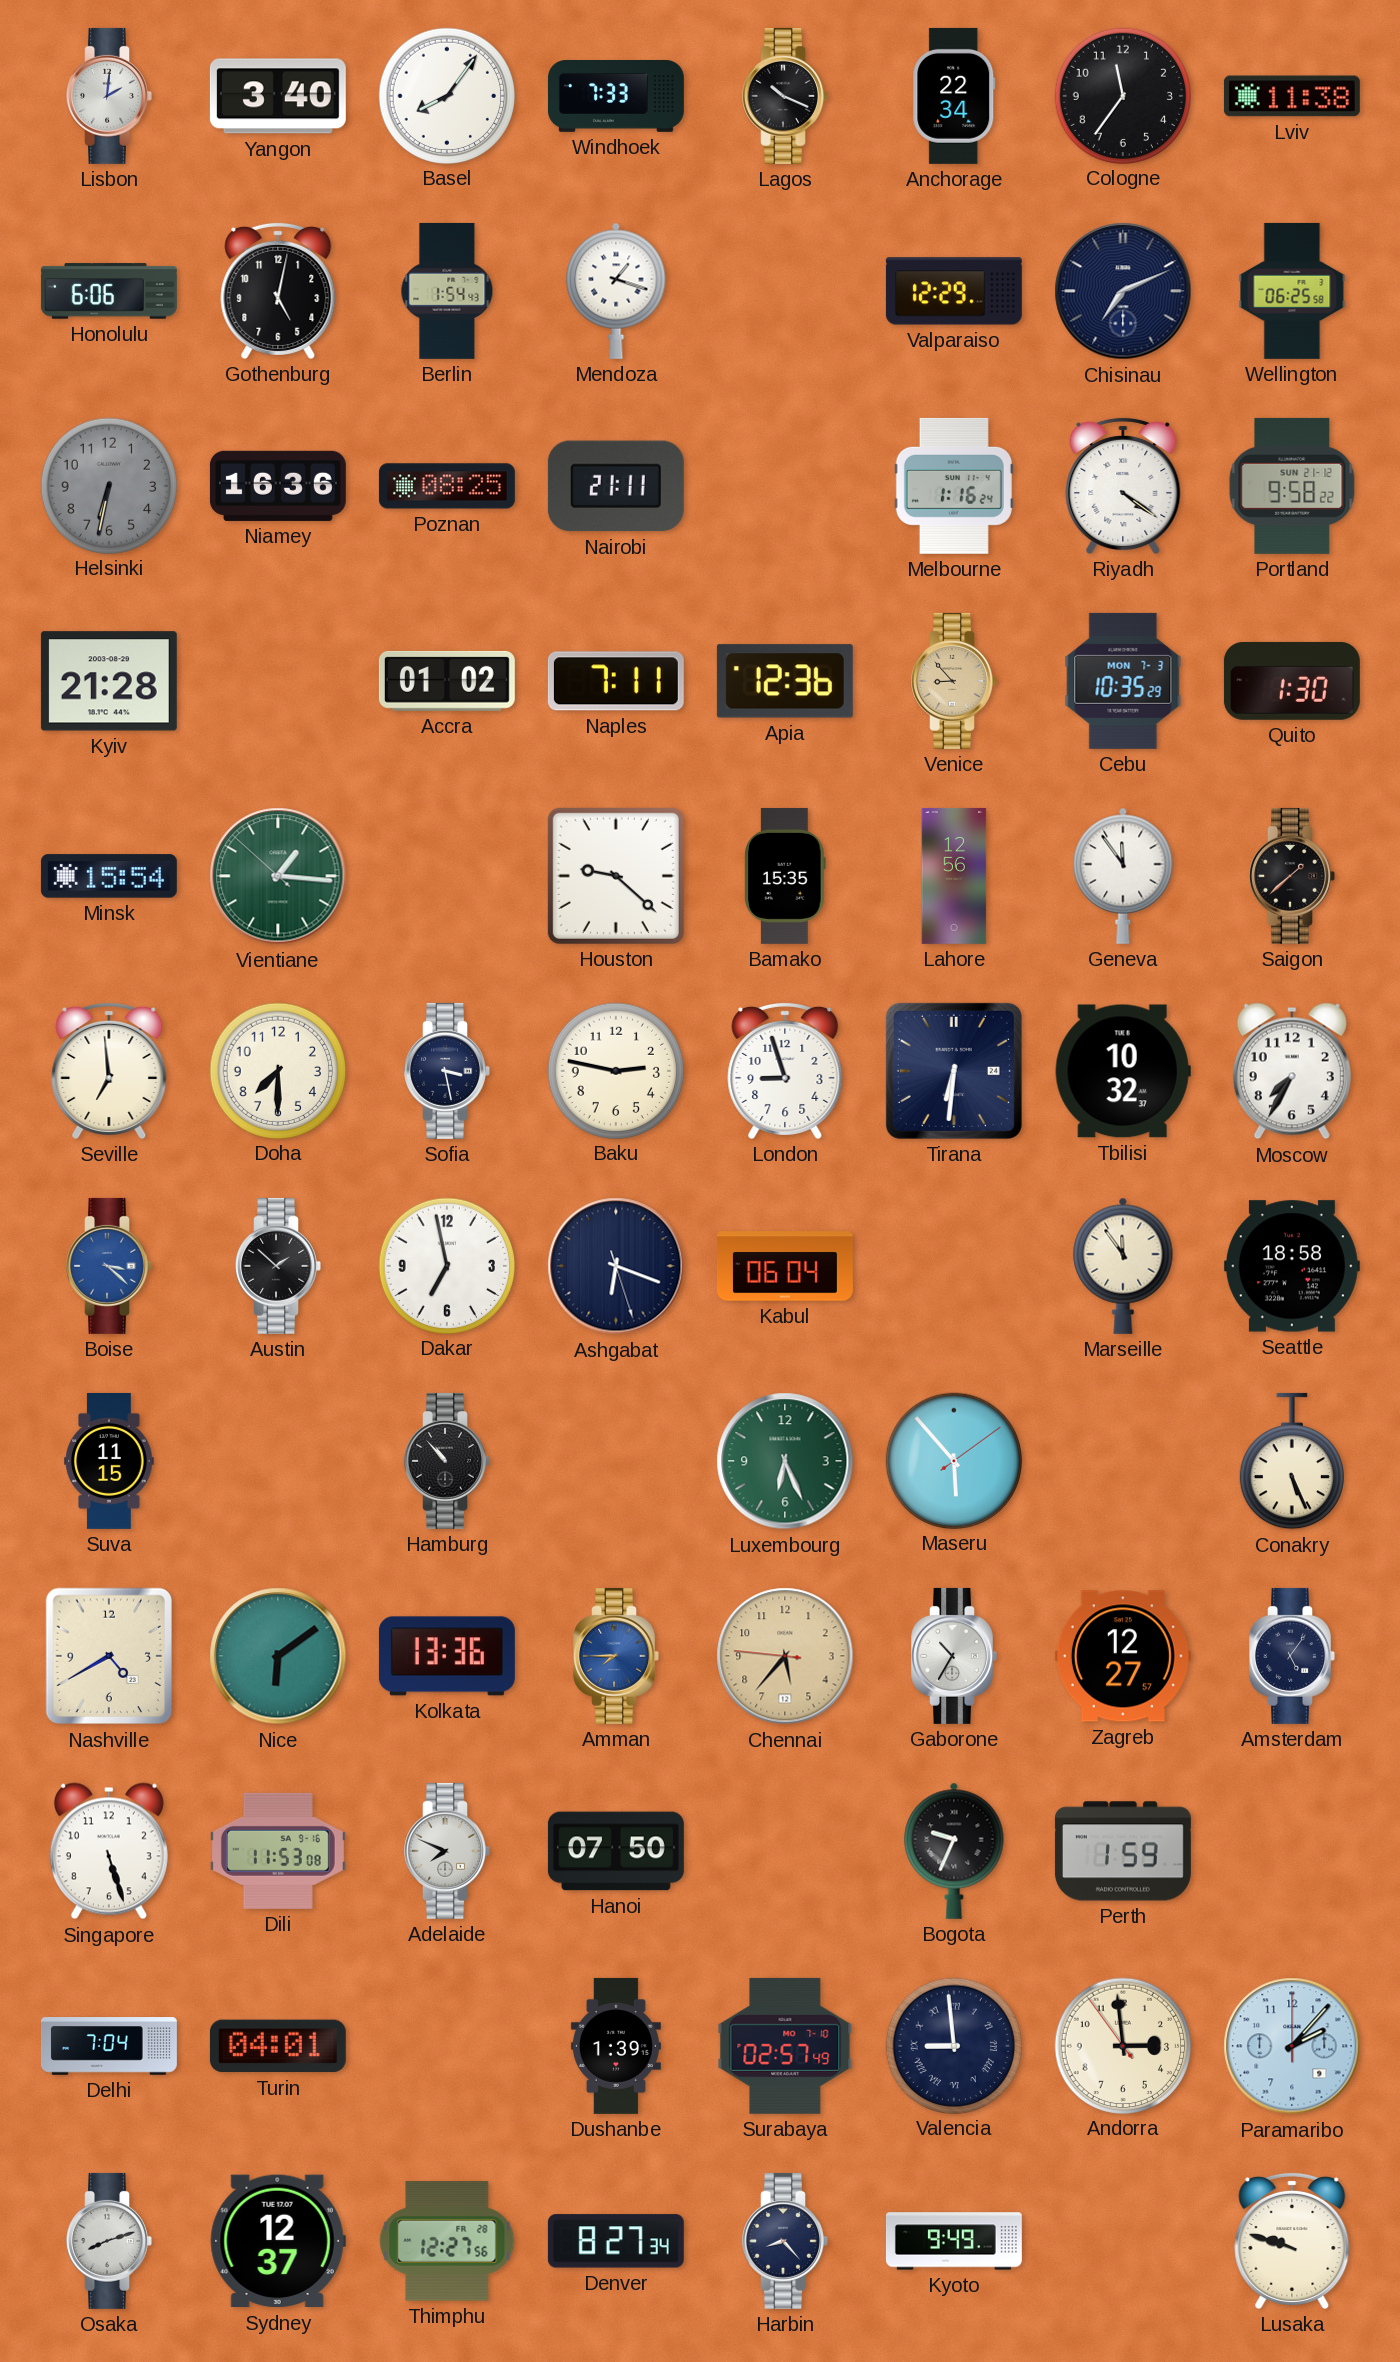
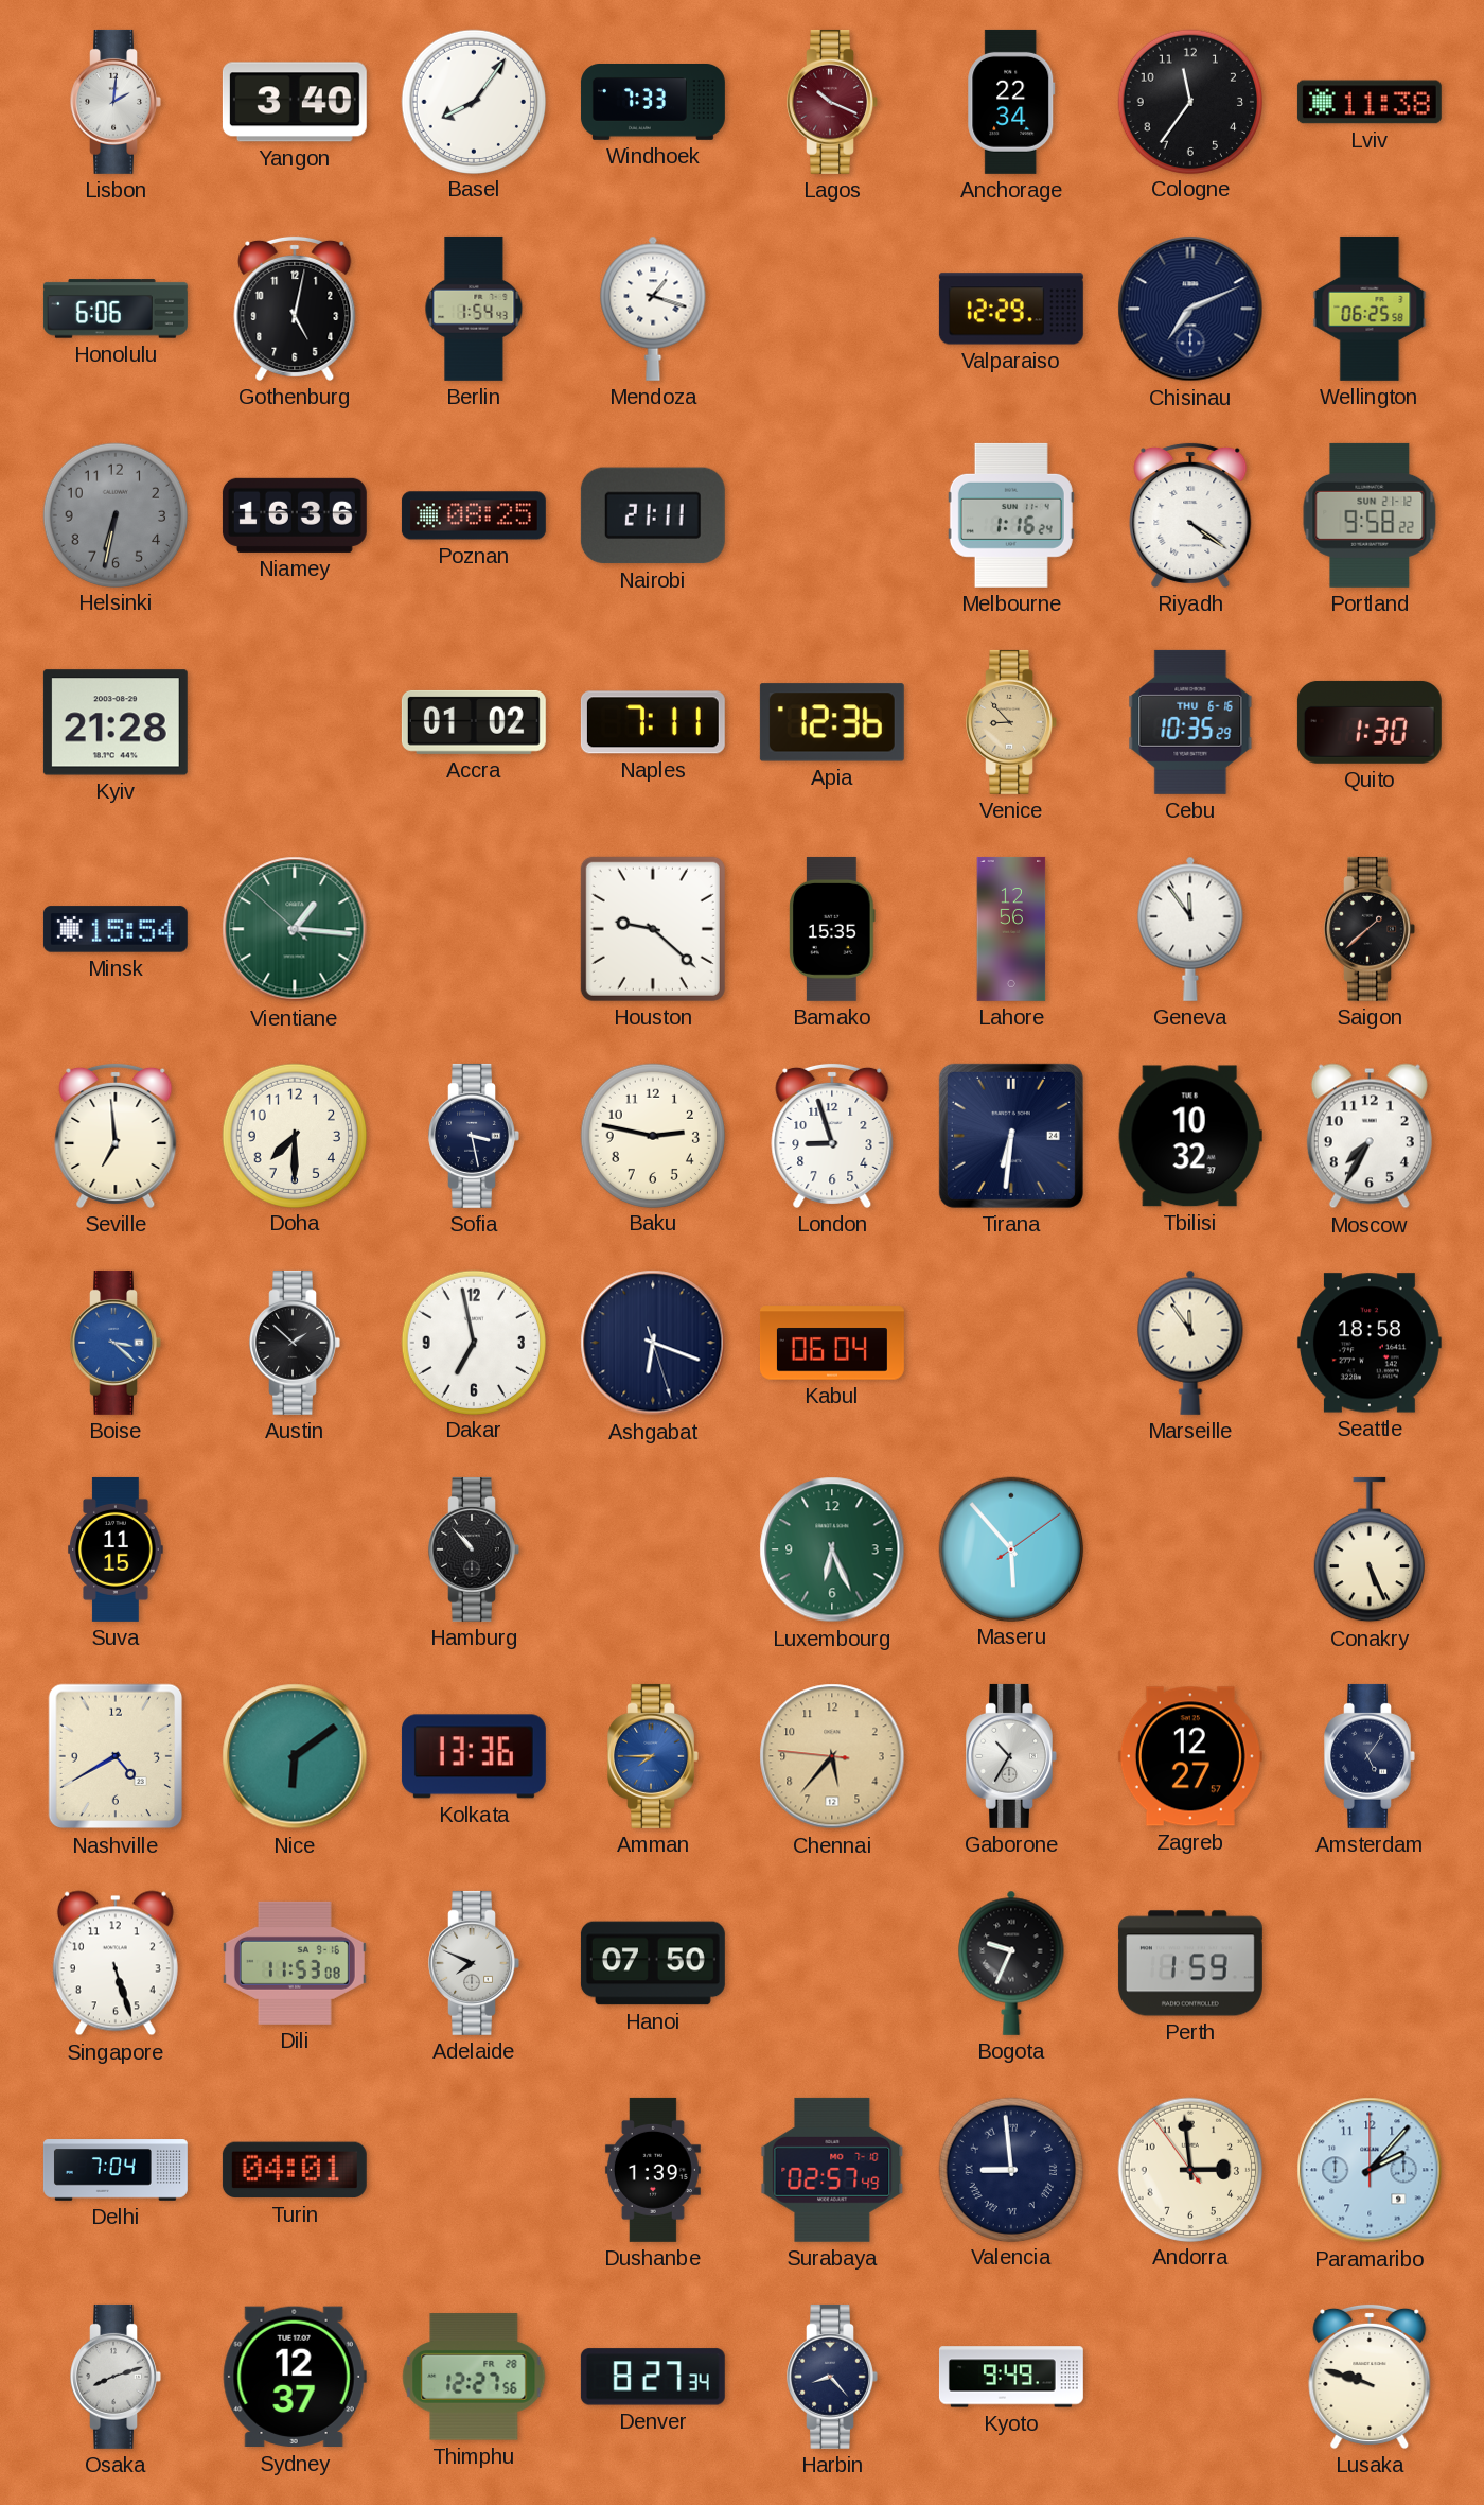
Lagos dial: black -> burgundy
Cebu date: MON 7-3 -> THU 6-16
